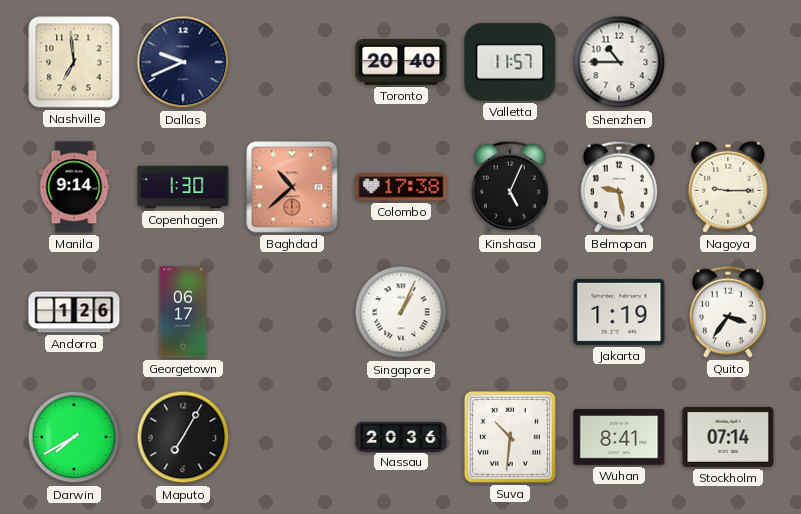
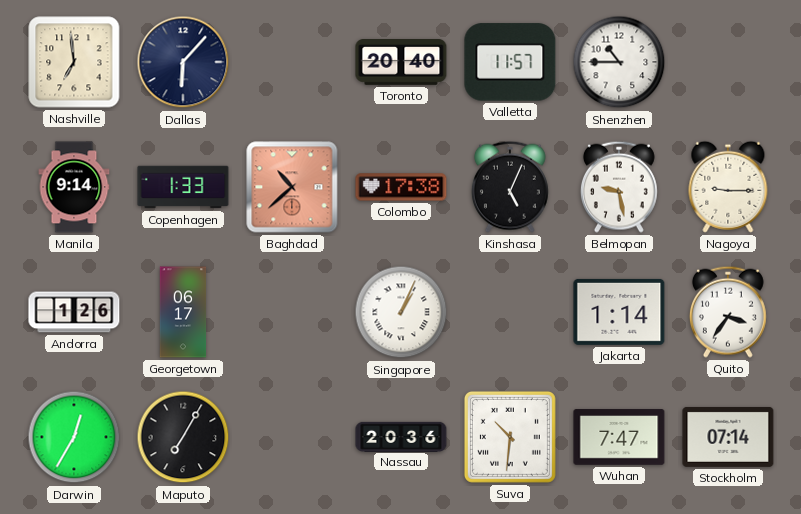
Dallas: 9:41 -> 6:07
Copenhagen: 1:30 -> 1:33
Jakarta: 1:19 -> 1:14
Darwin: 7:40 -> 12:35
Wuhan: 8:41 -> 7:47
